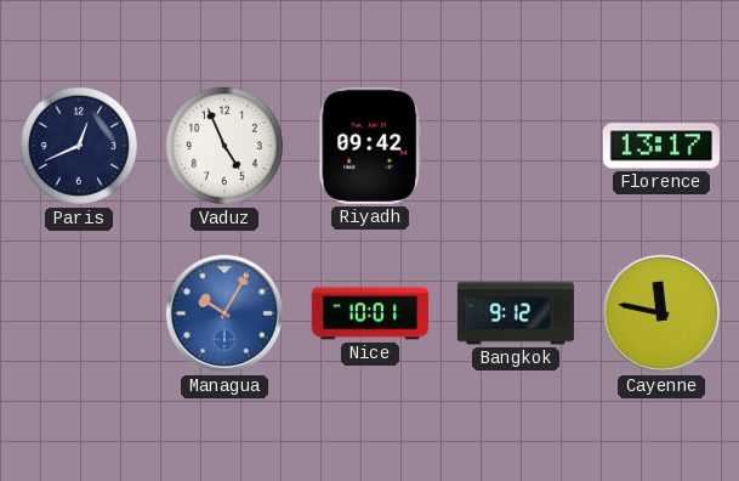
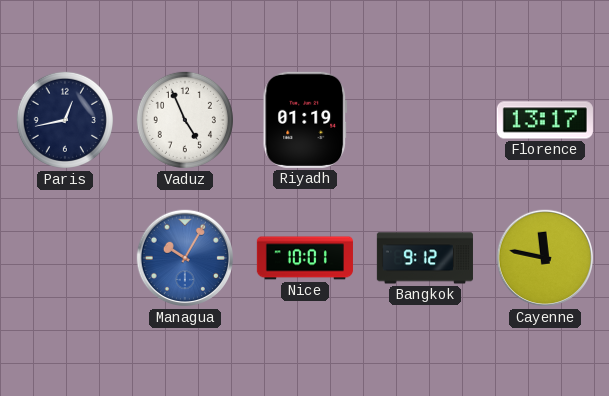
Paris: 12:41 -> 12:43
Riyadh: 09:42 -> 01:19
